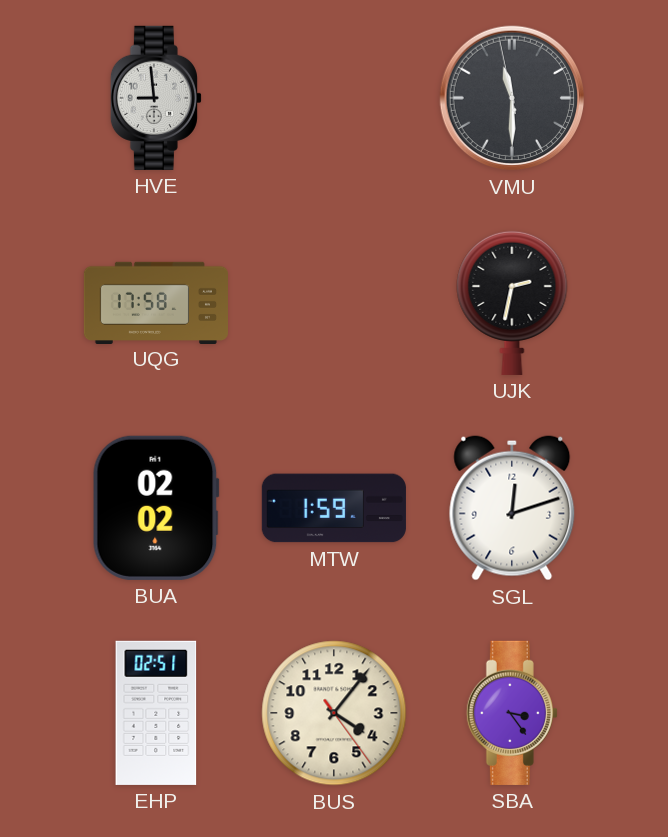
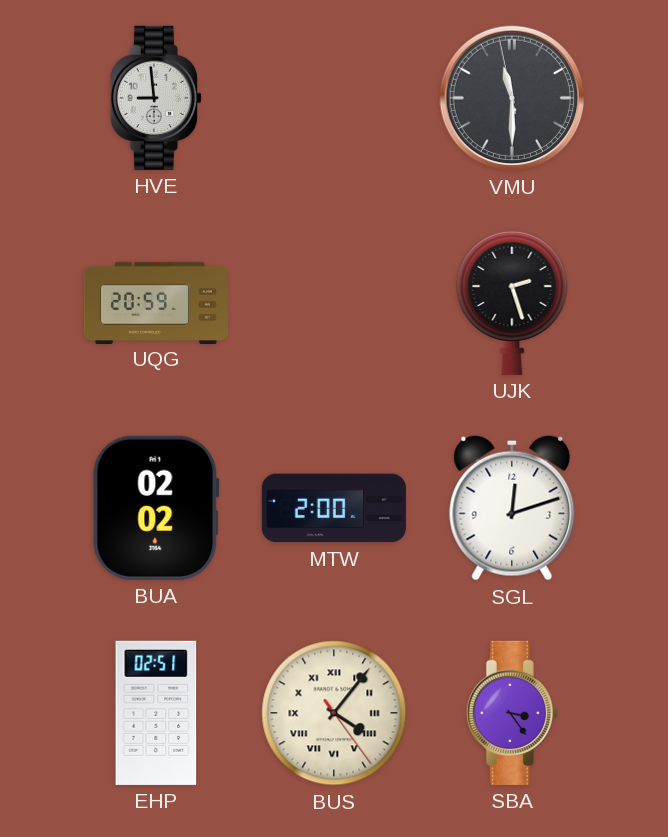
UQG: 17:58 -> 20:59
UJK: 2:32 -> 2:27
MTW: 1:59 -> 2:00
BUS numerals: Arabic -> Roman
